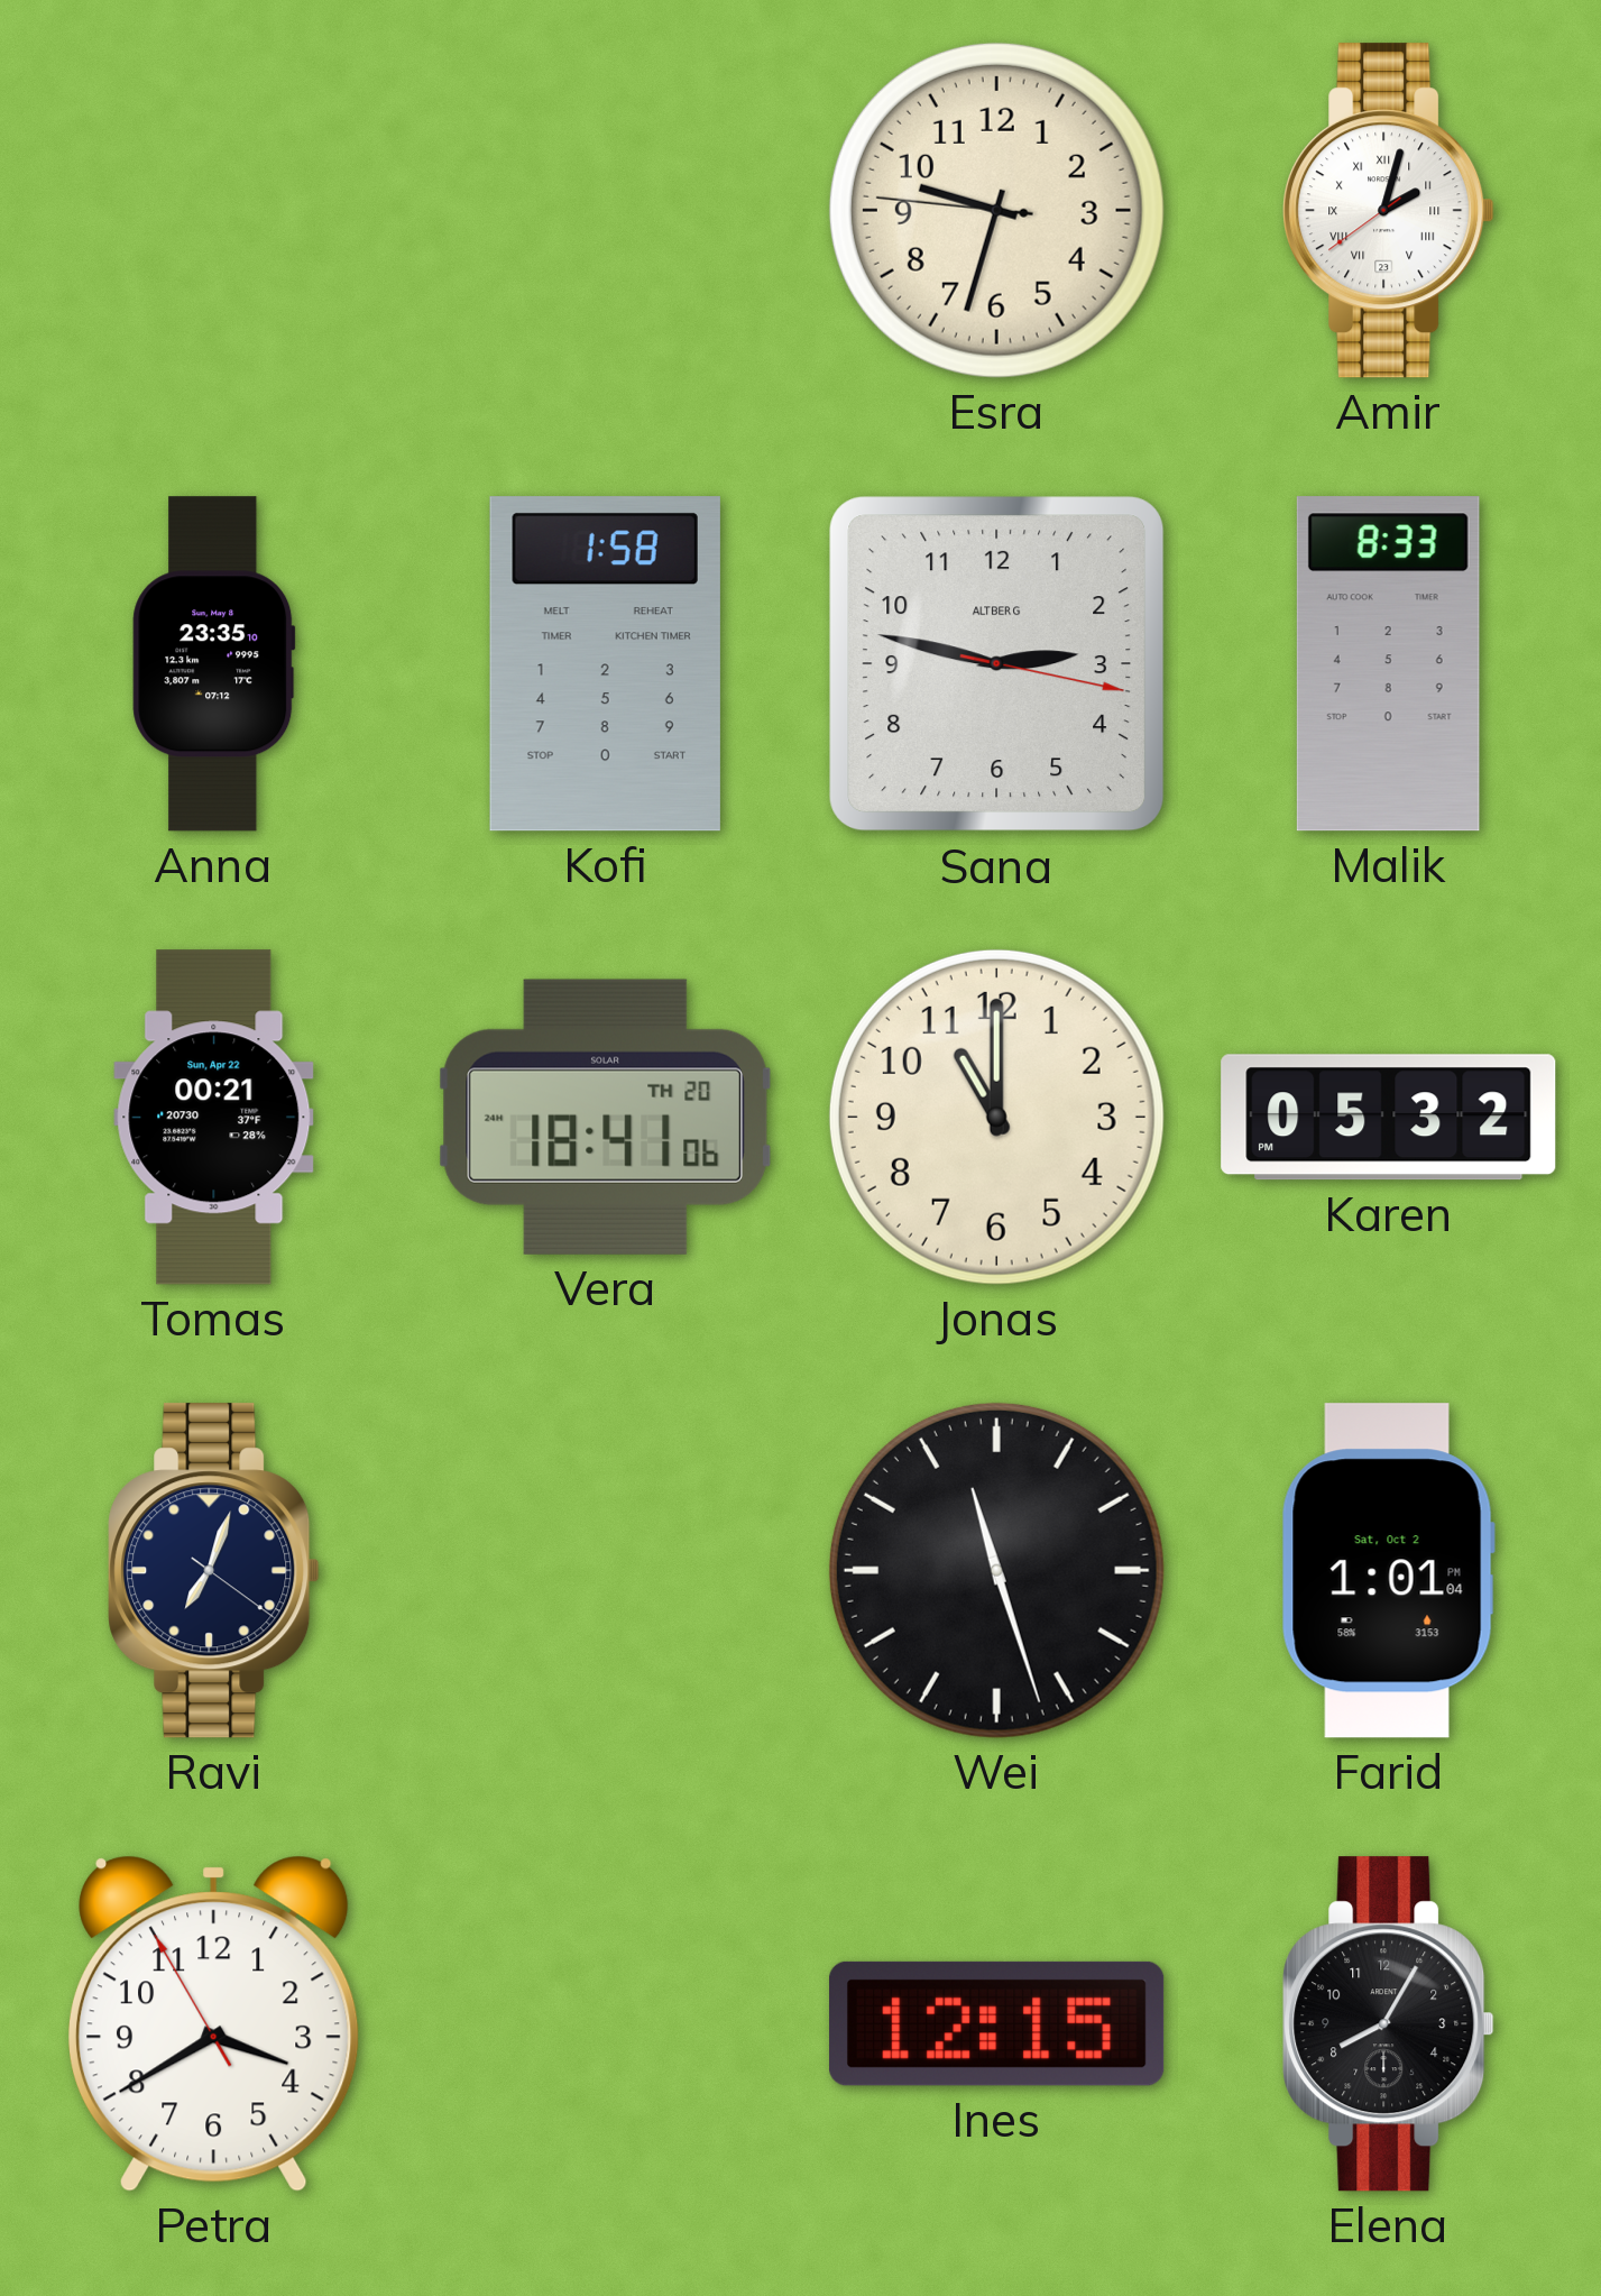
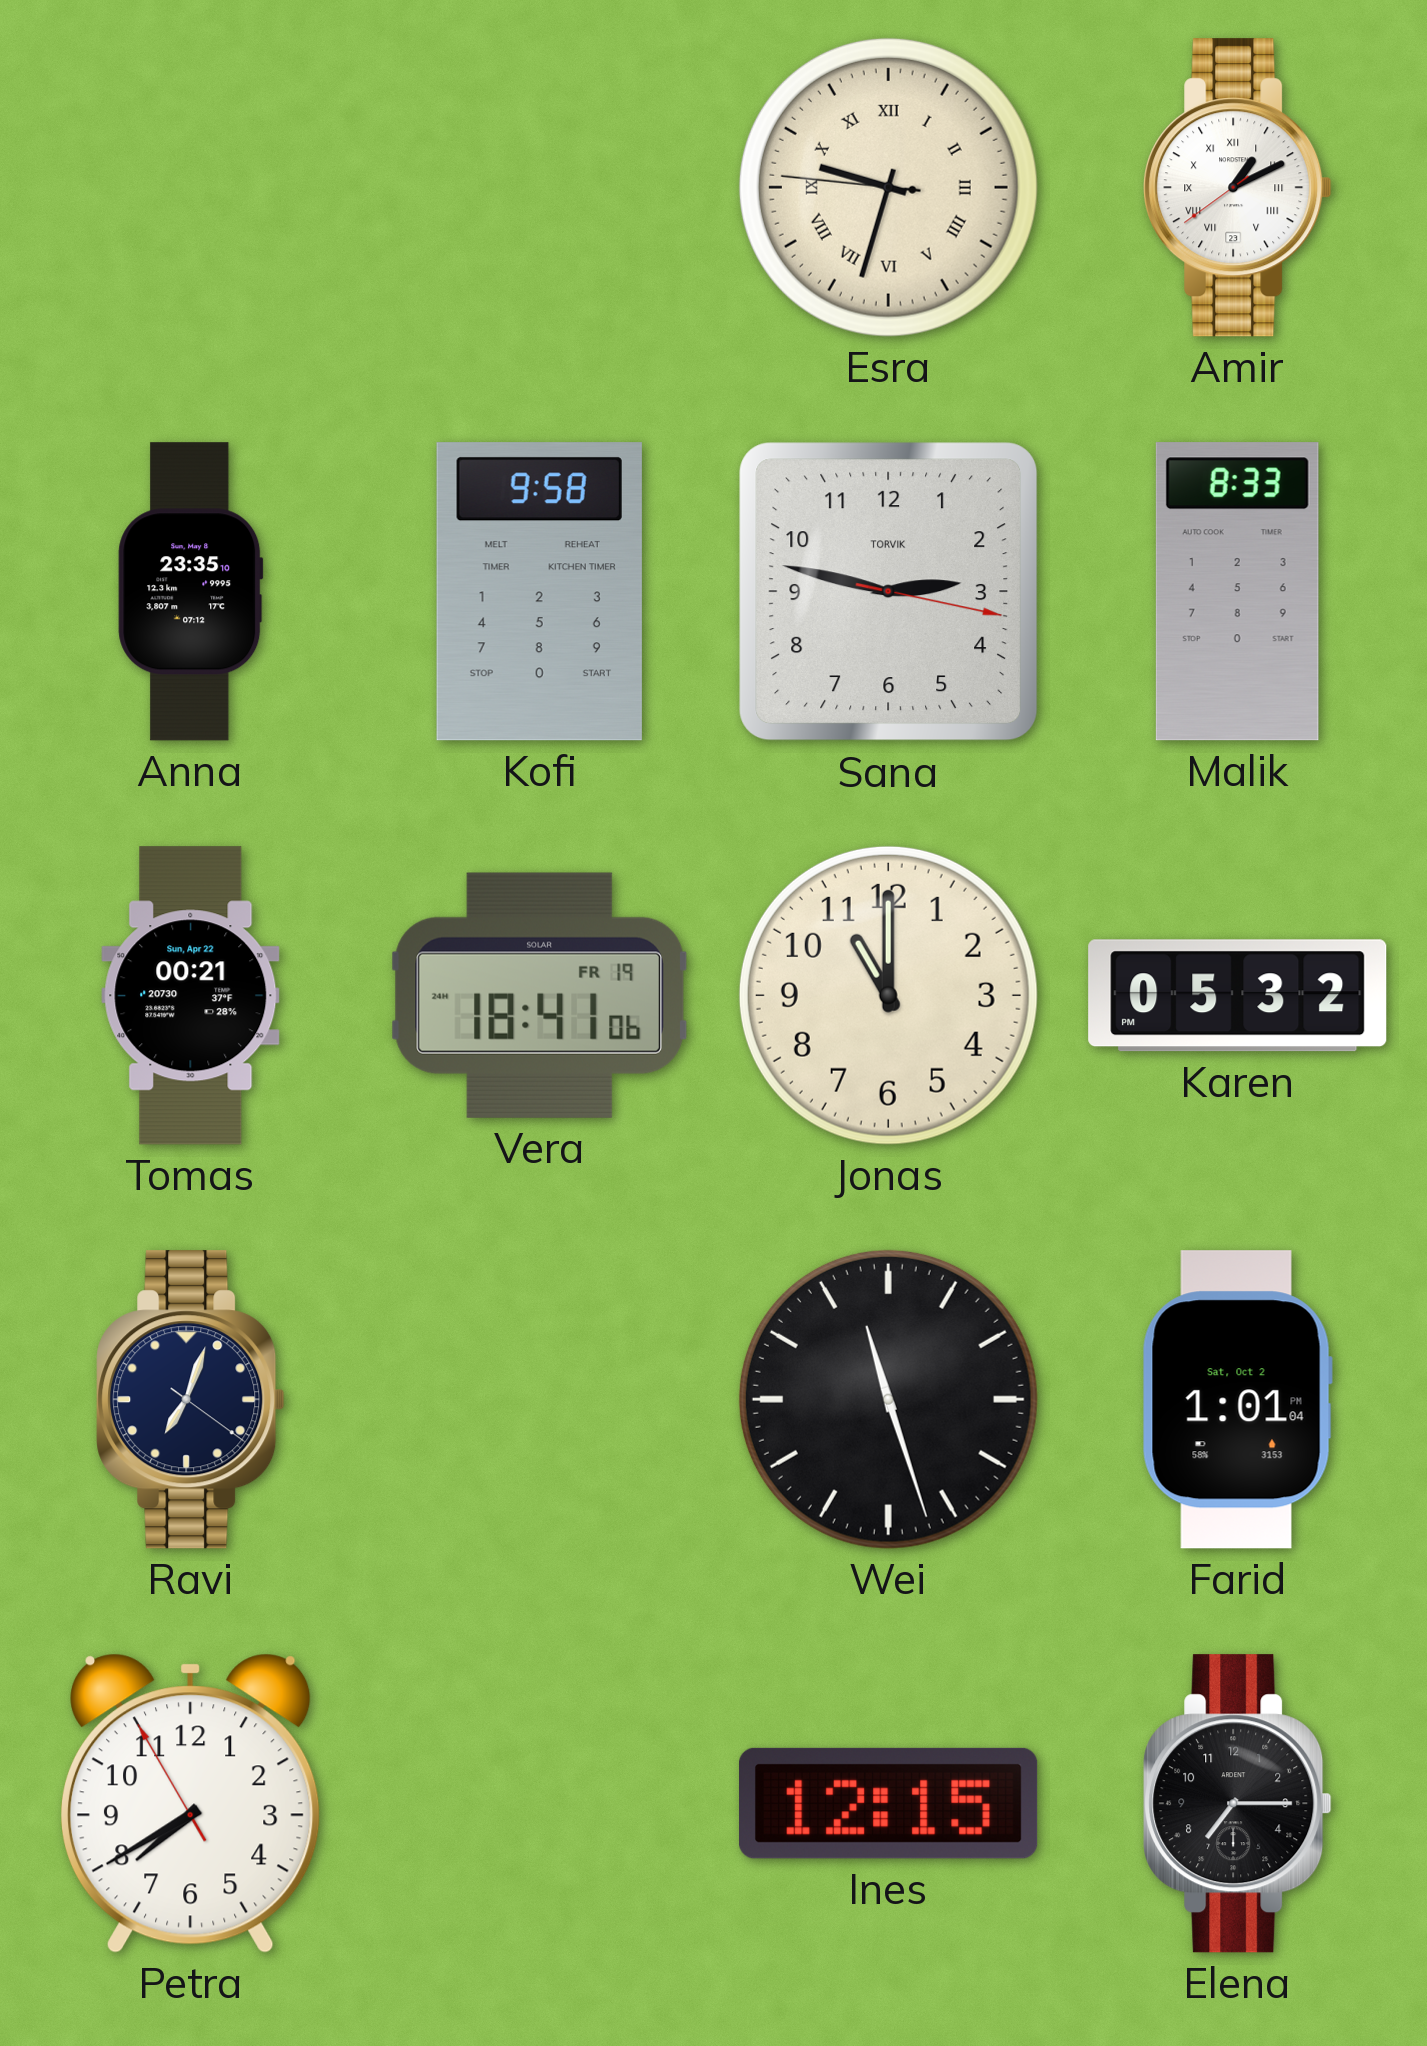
Esra numerals: Arabic -> Roman
Amir: 2:02 -> 1:10
Kofi: 1:58 -> 9:58
Sana brand: ALTBERG -> TORVIK
Vera date: TH 20 -> FR 19
Petra: 3:39 -> 7:39
Elena: 8:05 -> 7:15
